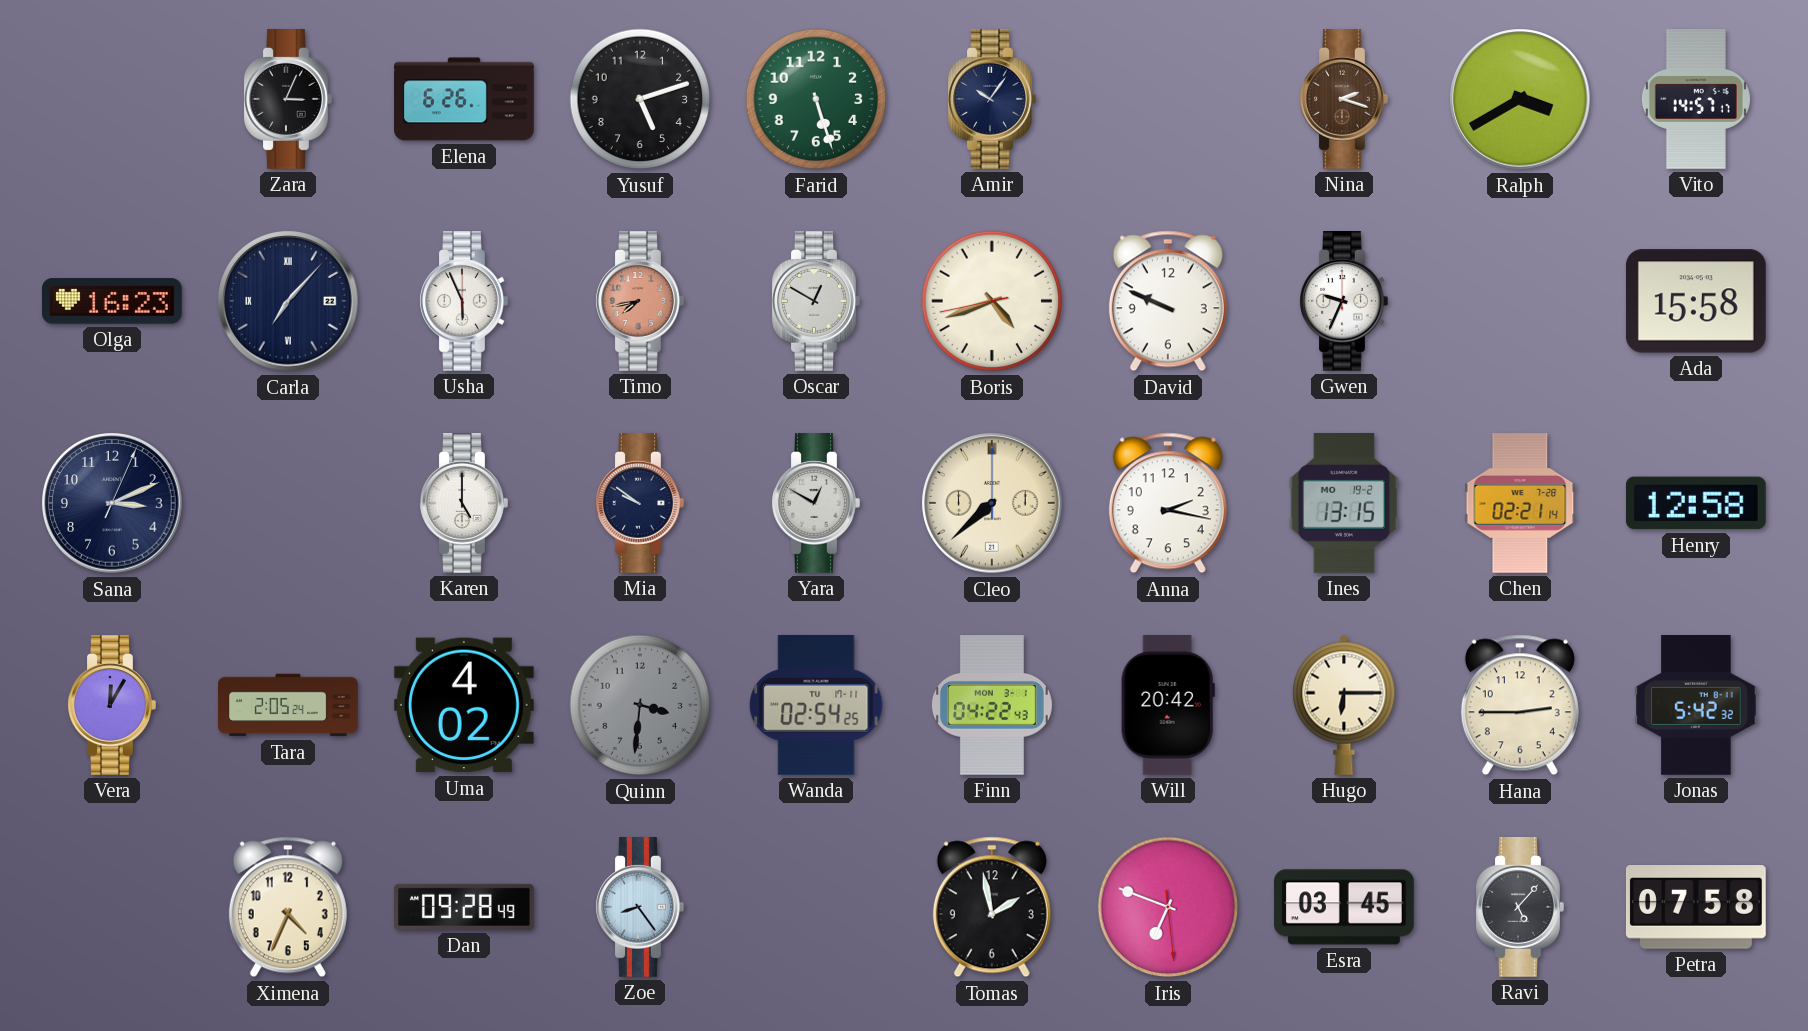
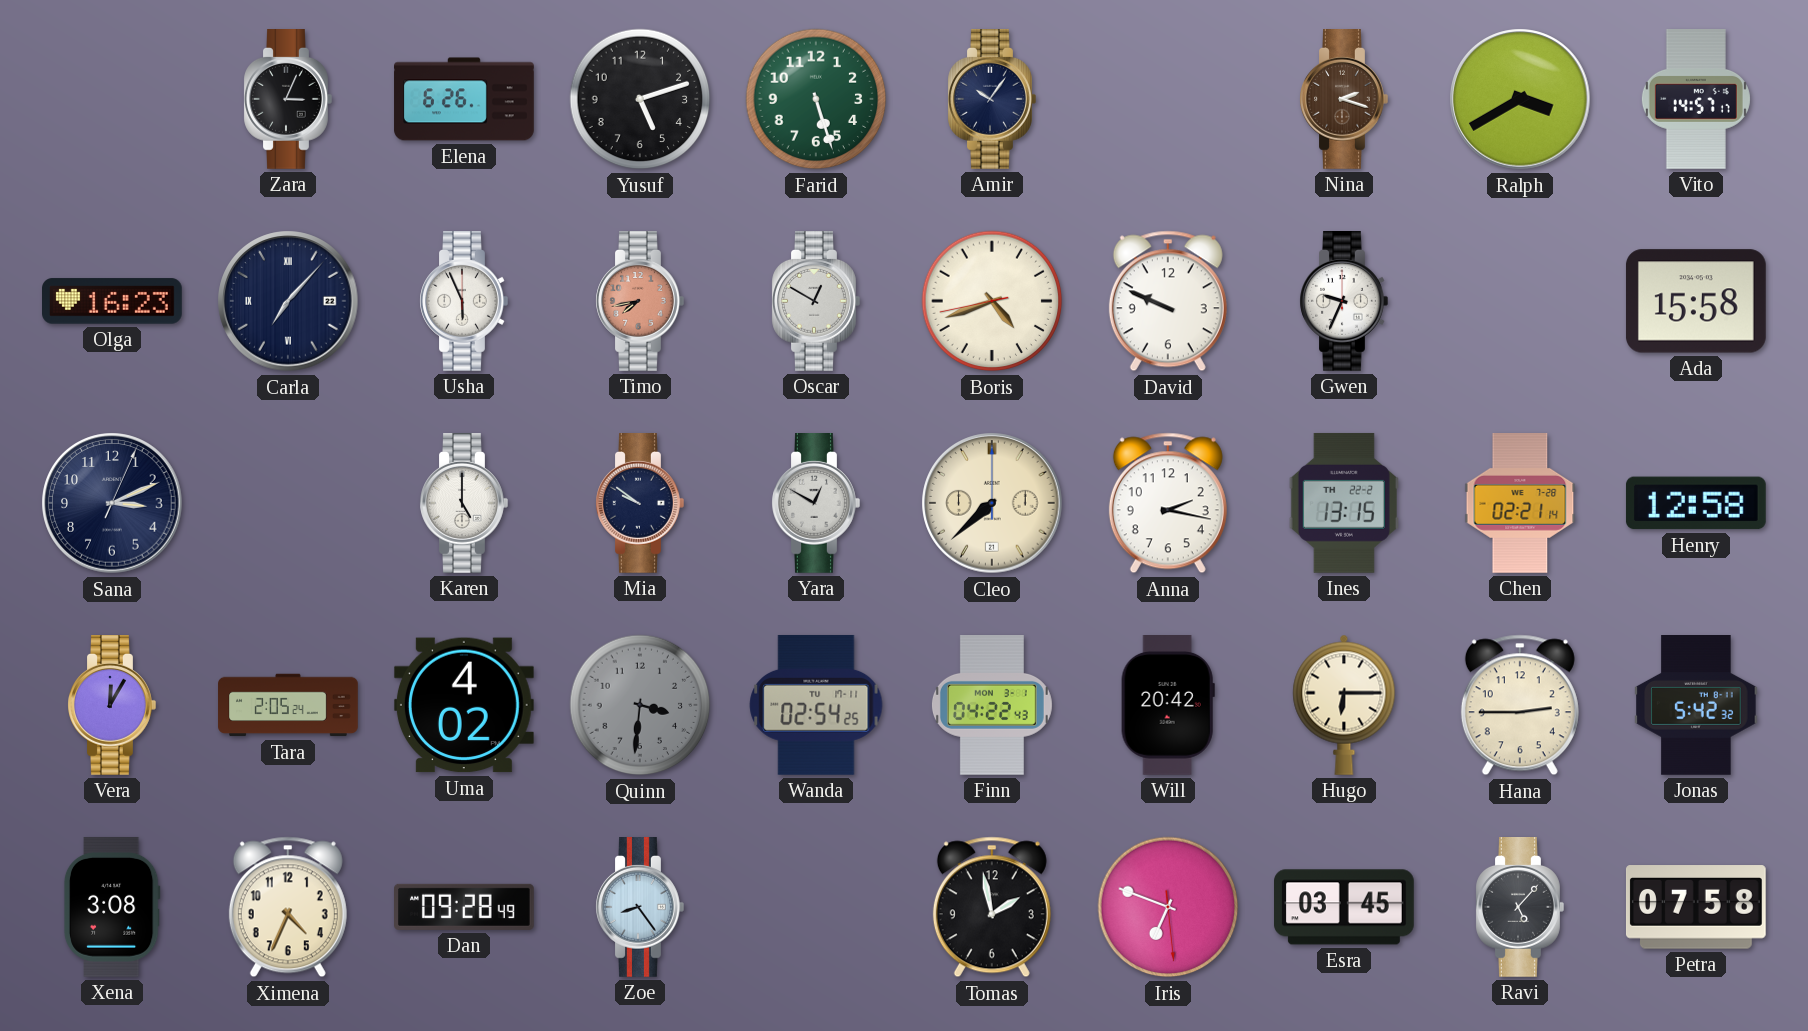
Ines date: MO 19-2 -> TH 22-2
Xena: none -> 3:08
